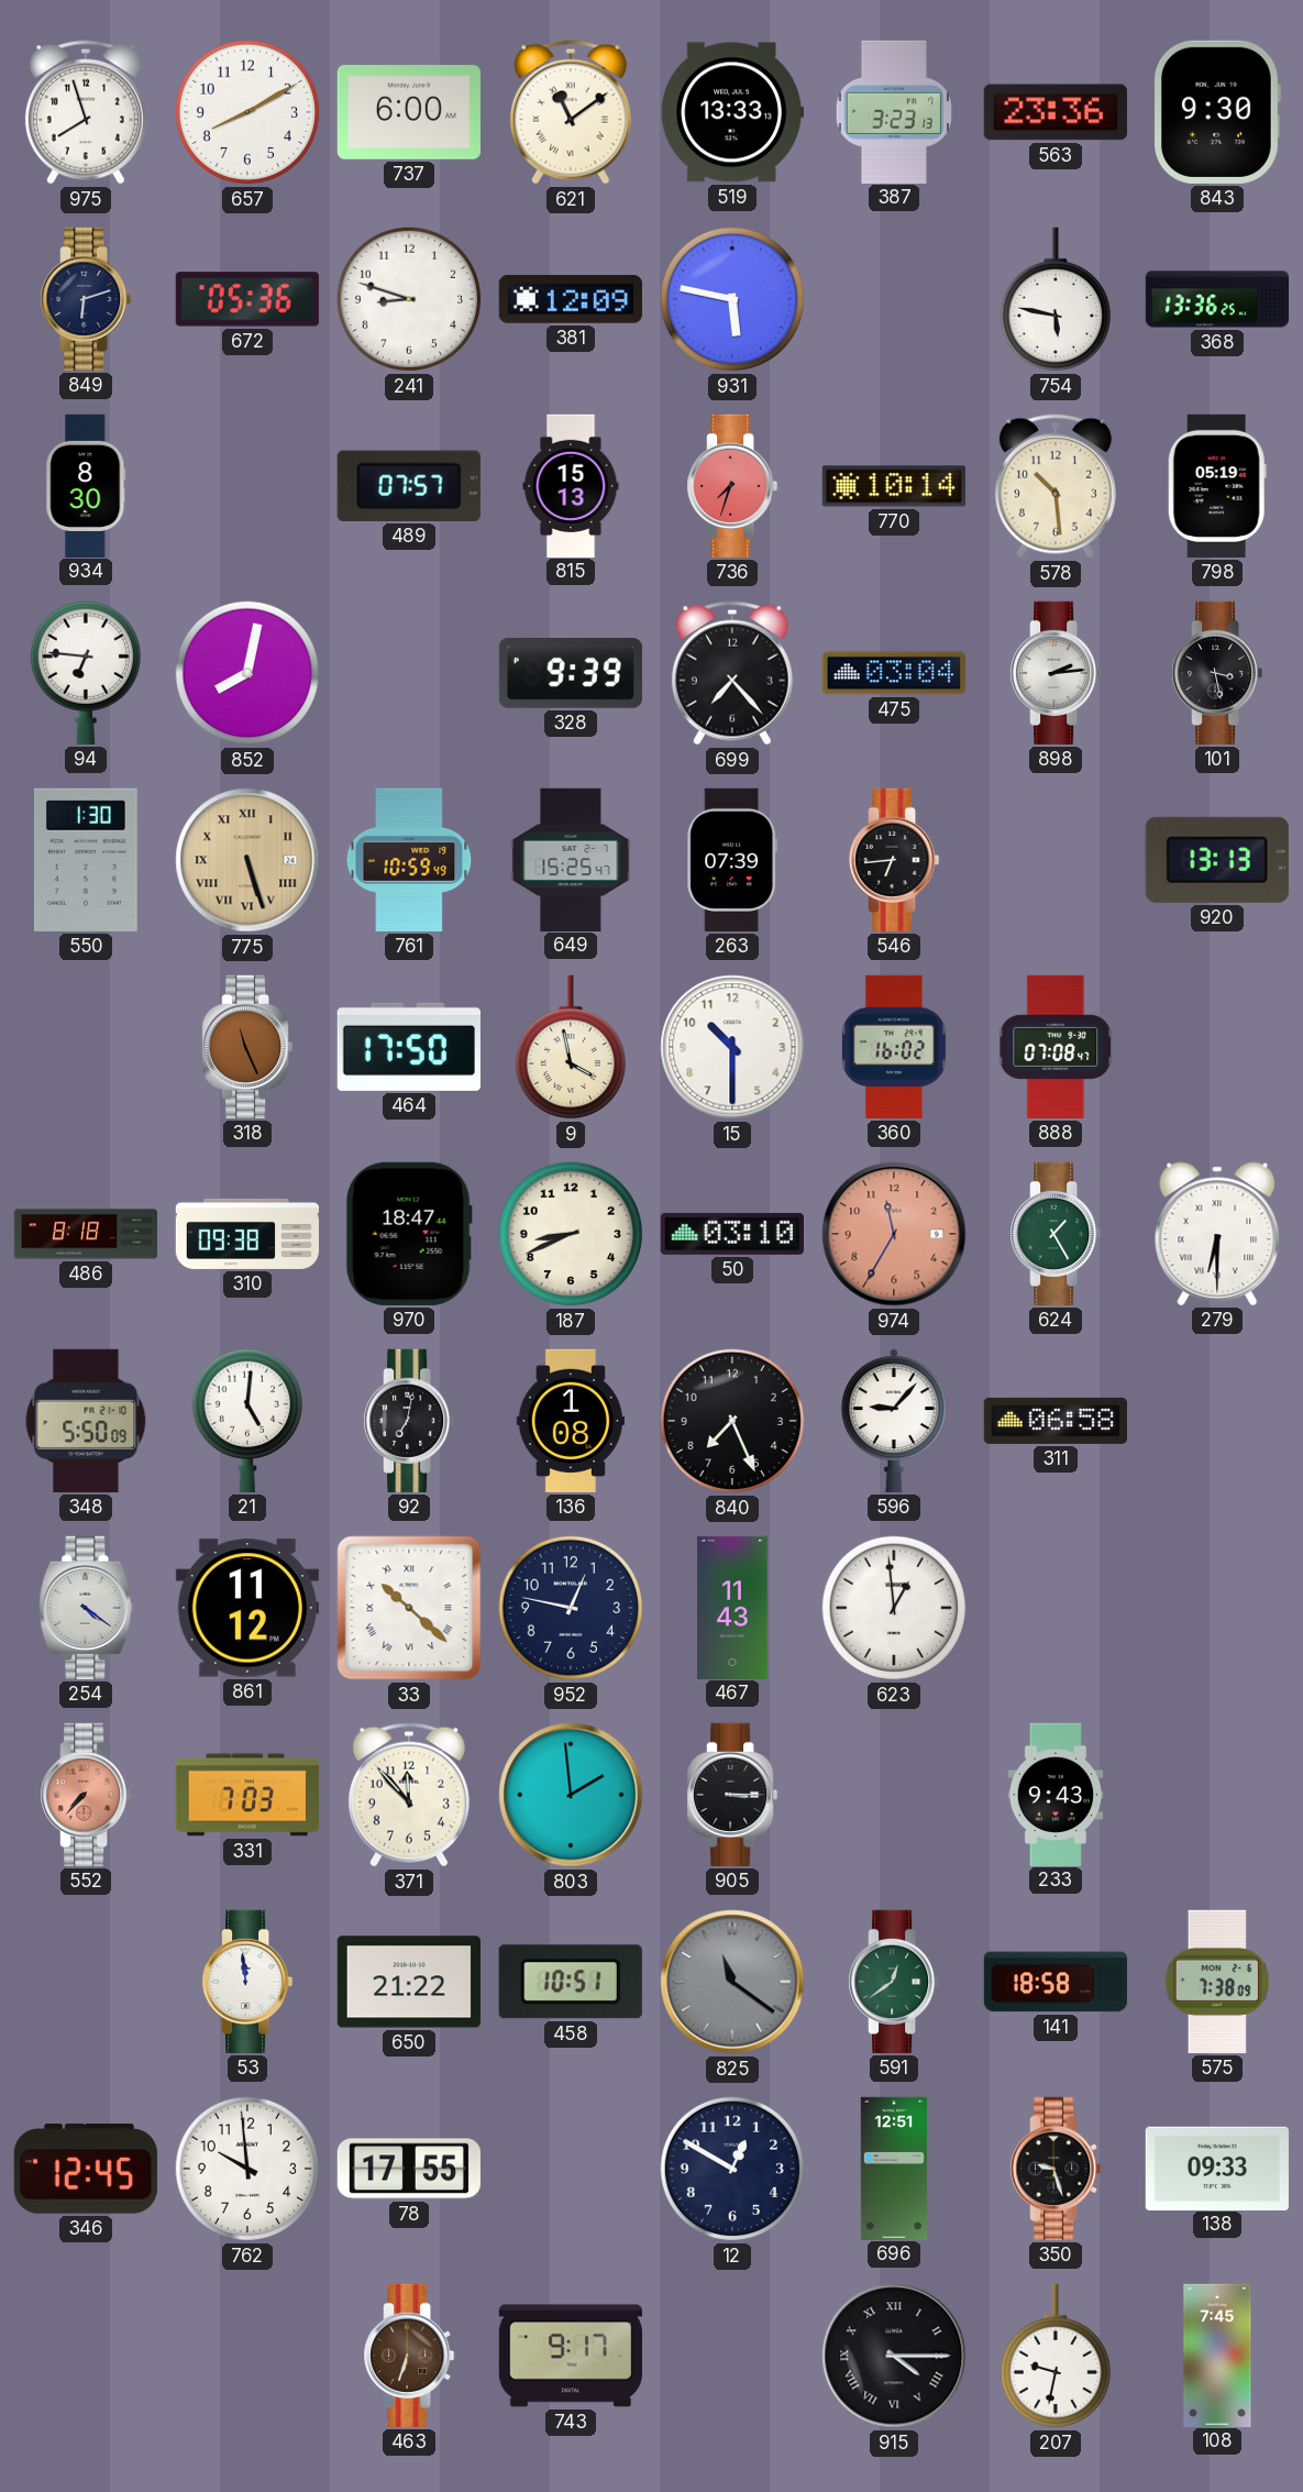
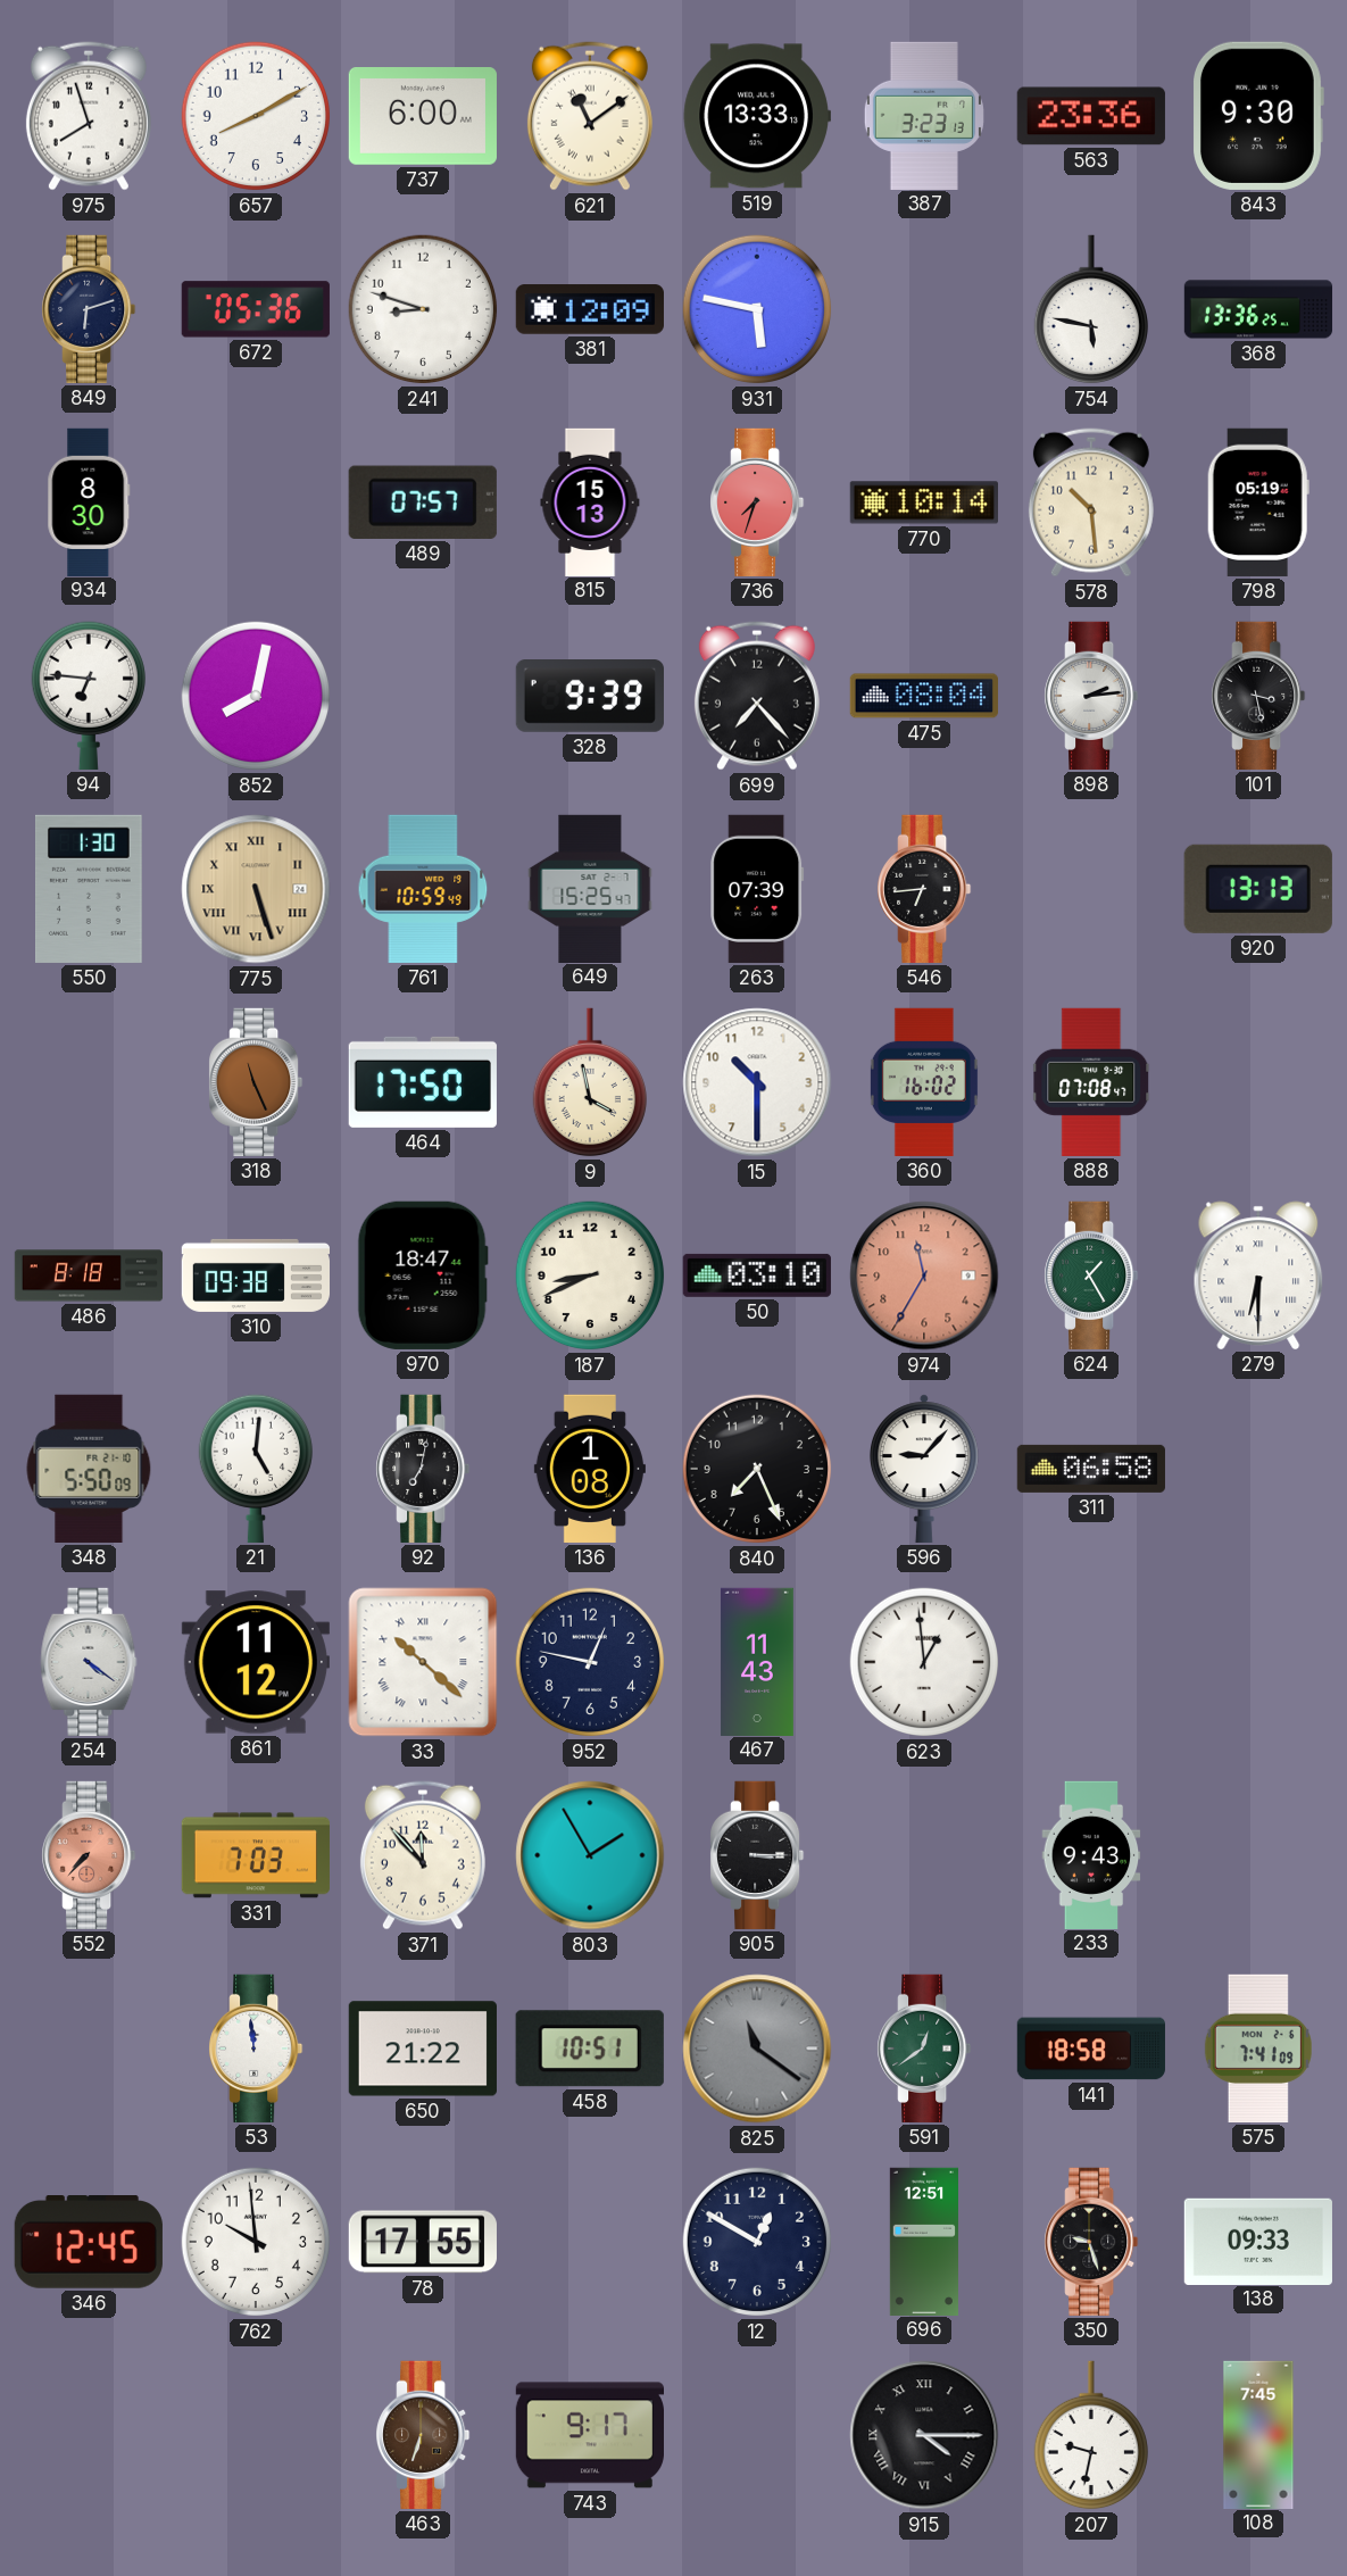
475: 03:04 -> 08:04
803: 1:59 -> 1:55
575: 7:38 -> 7:41
